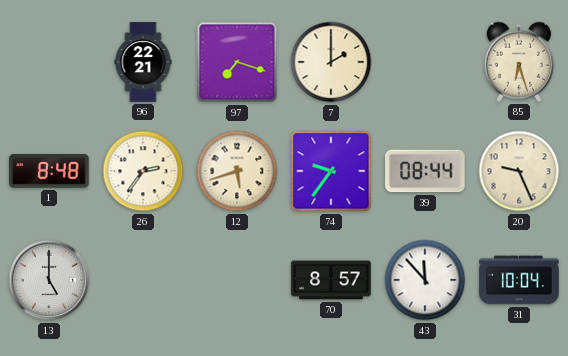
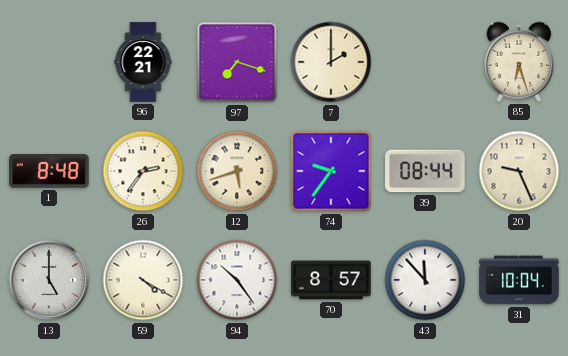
59: none -> 4:20
94: none -> 10:24
